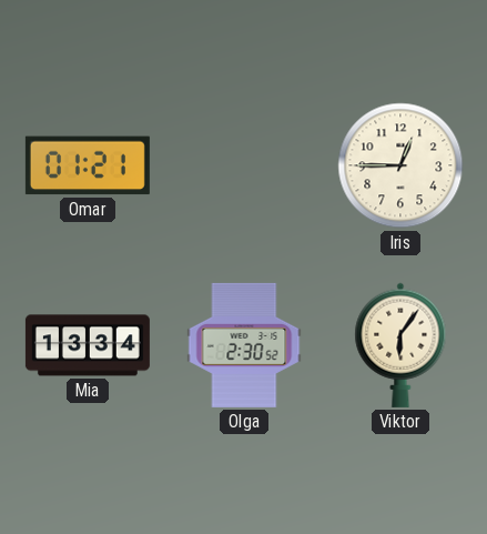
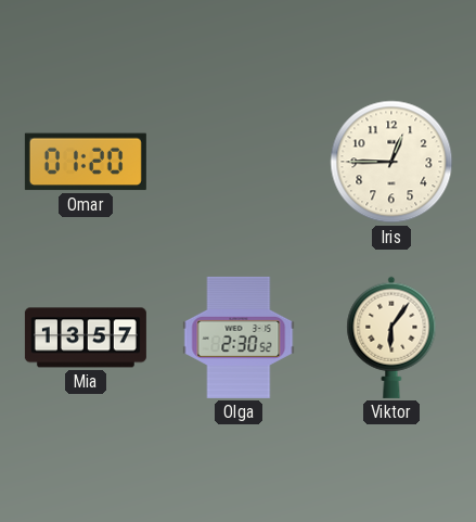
Omar: 01:21 -> 01:20
Mia: 13:34 -> 13:57
